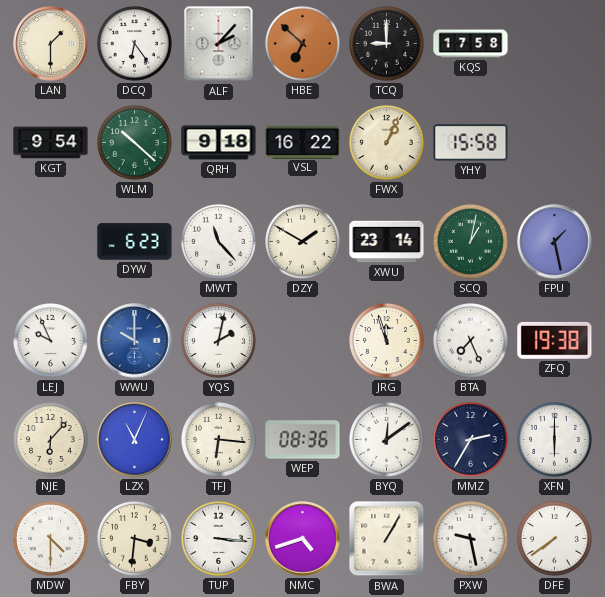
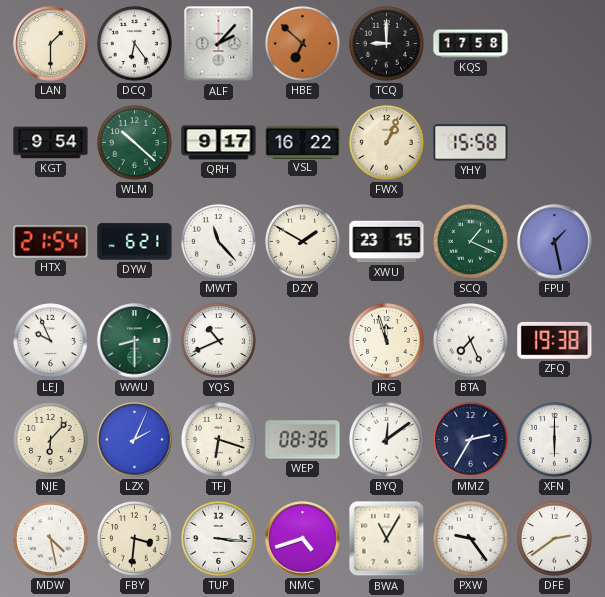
QRH: 9:18 -> 9:17
HTX: none -> 21:54
DYW: 6:23 -> 6:21
XWU: 23:14 -> 23:15
SCQ: 1:02 -> 1:19
WWU: 10:00 -> 8:30
WWU dial: blue -> green
YQS: 2:02 -> 10:41
LZX: 11:04 -> 2:04
TFJ: 6:16 -> 6:18
MDW: 4:30 -> 4:28
BWA: 1:05 -> 11:05
PXW: 9:28 -> 9:24
DFE: 7:39 -> 2:39
